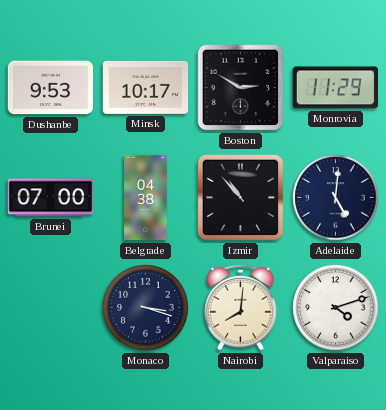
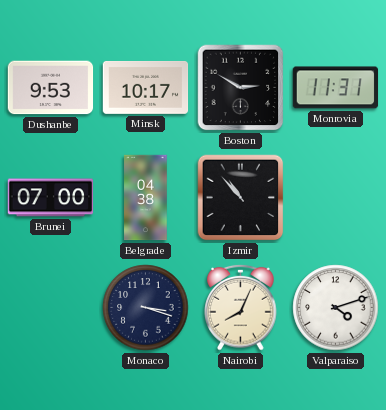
Monrovia: 11:29 -> 11:31
Adelaide: 5:01 -> none
Nairobi: 8:01 -> 8:04
